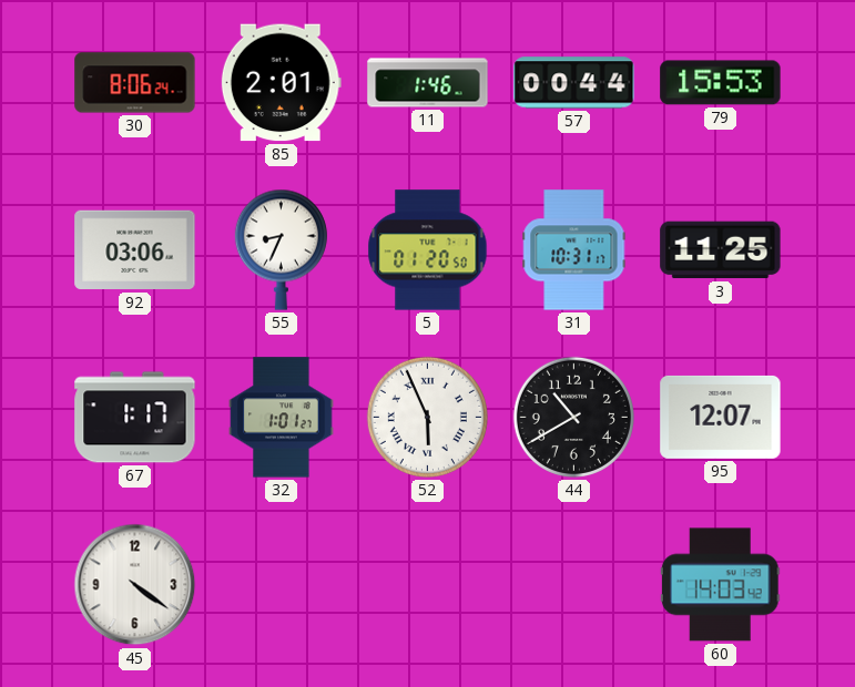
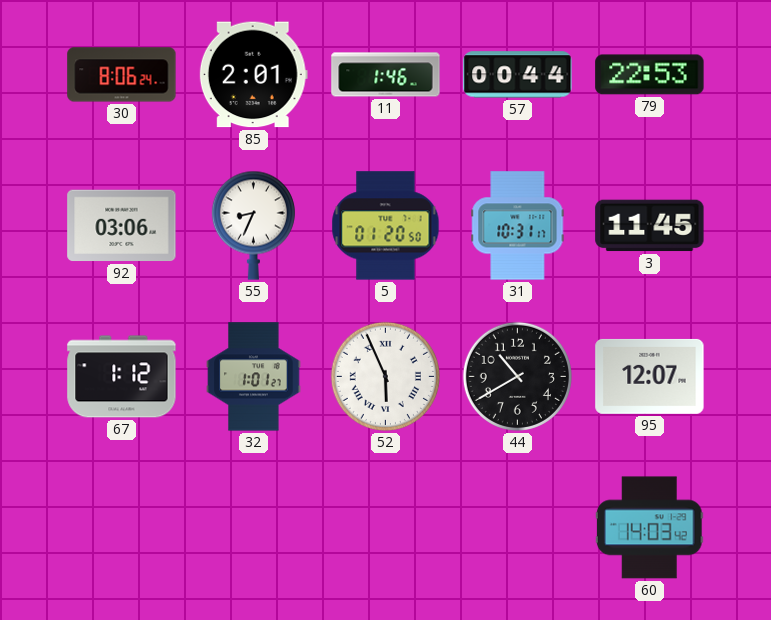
79: 15:53 -> 22:53
3: 11:25 -> 11:45
67: 1:17 -> 1:12
45: 4:21 -> none
